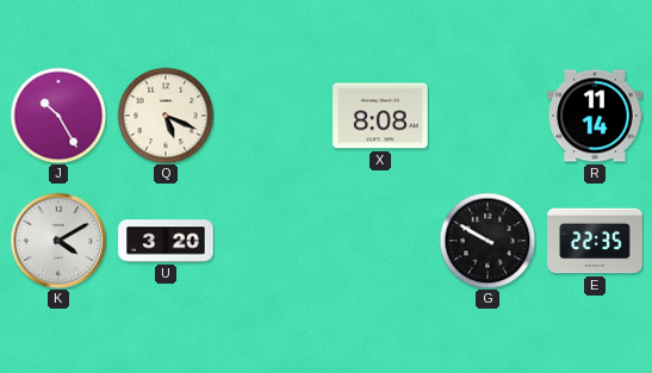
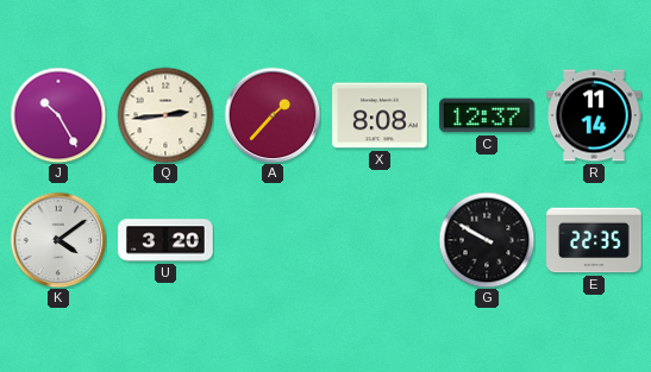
Q: 5:19 -> 2:44
A: none -> 1:37
C: none -> 12:37
K: 4:10 -> 4:09
